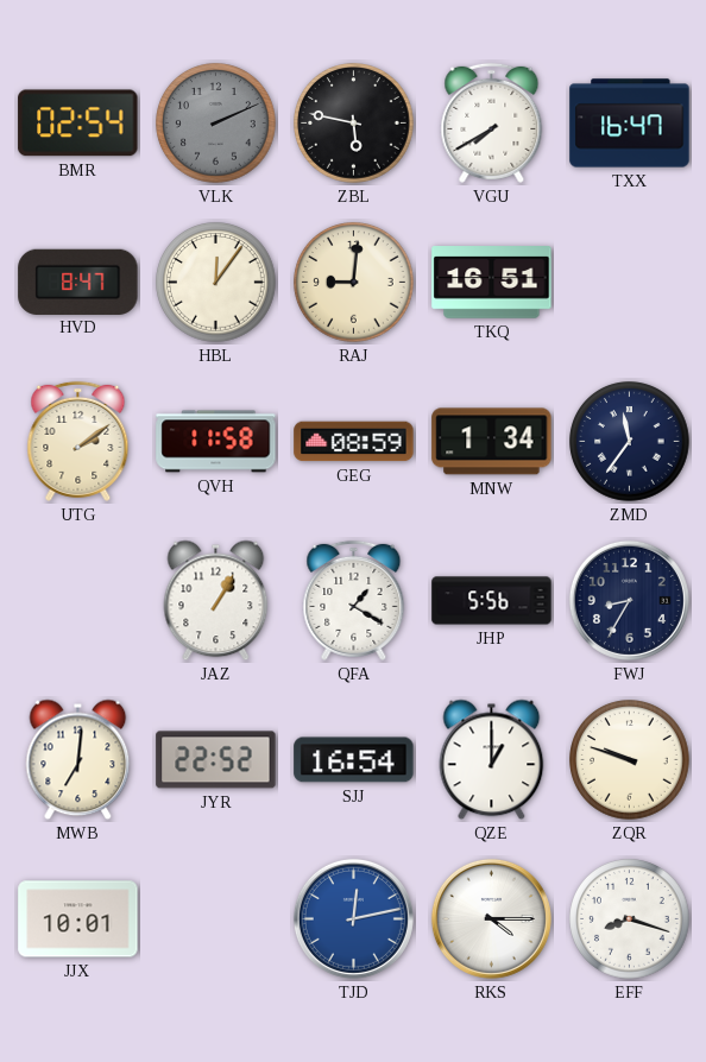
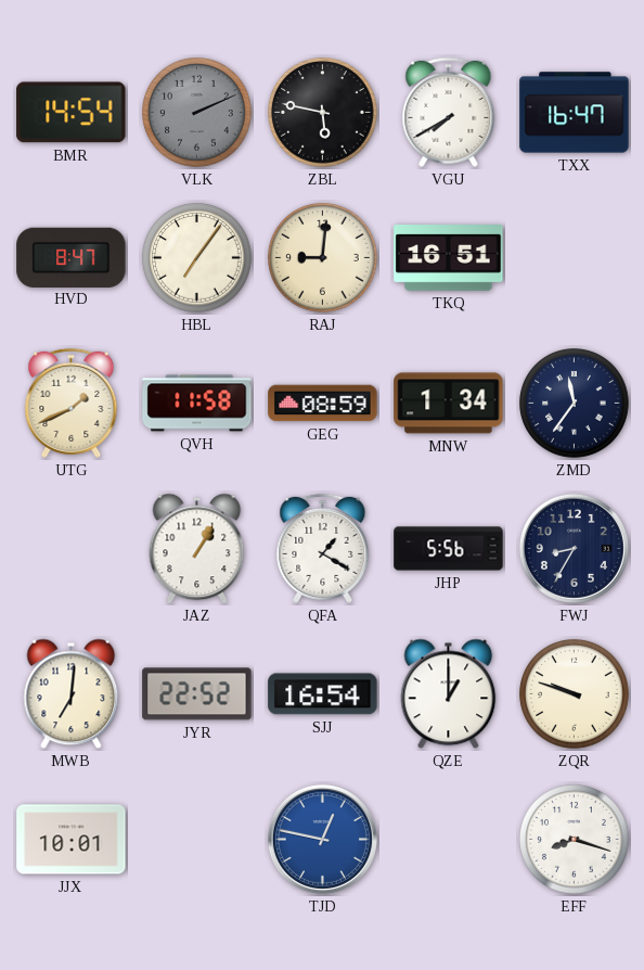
BMR: 02:54 -> 14:54
HBL: 12:06 -> 7:06
UTG: 2:09 -> 1:41
TJD: 12:13 -> 12:47
RKS: 4:15 -> none
